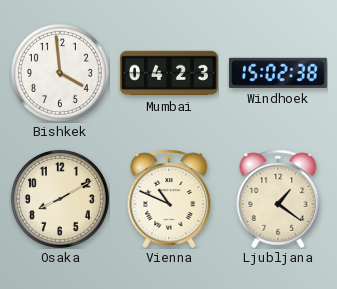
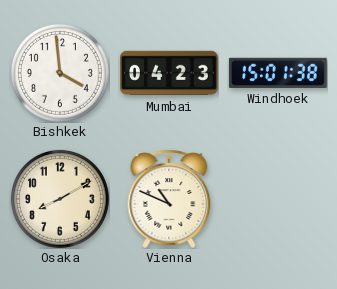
Windhoek: 15:02 -> 15:01
Ljubljana: 1:21 -> none
